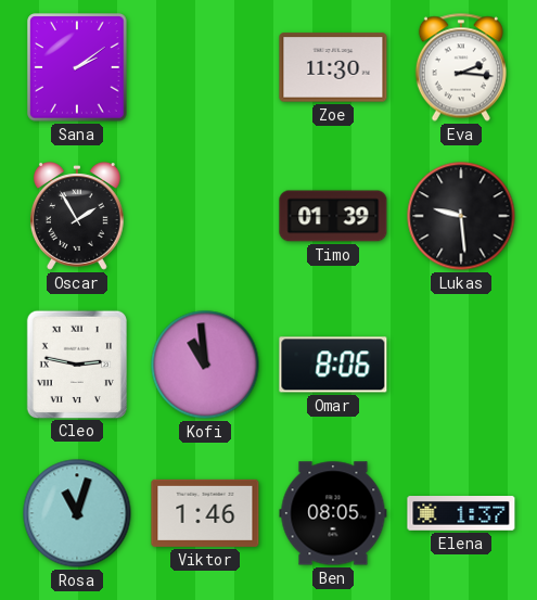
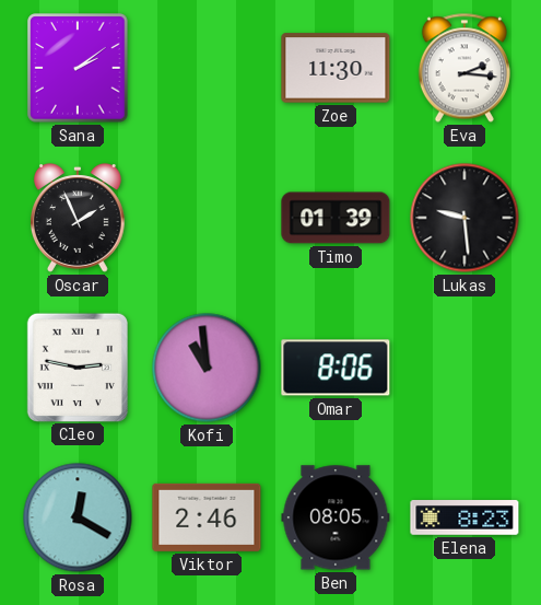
Oscar: 1:55 -> 1:56
Rosa: 11:03 -> 12:20
Viktor: 1:46 -> 2:46
Elena: 1:37 -> 8:23
